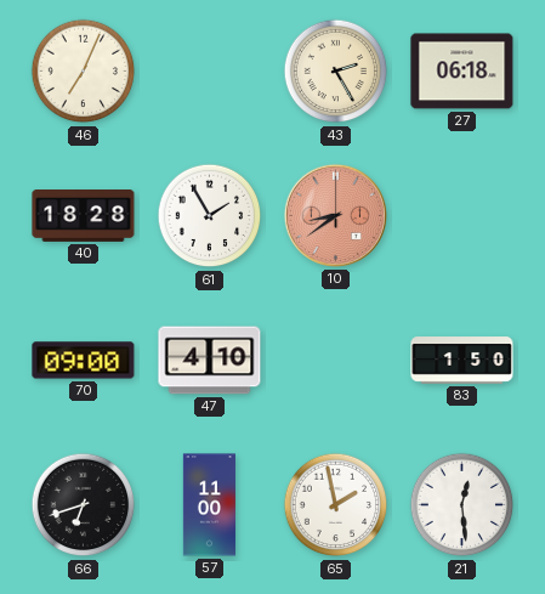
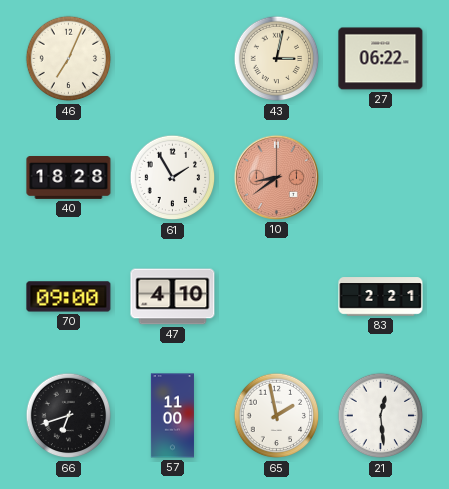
43: 2:25 -> 3:02
27: 06:18 -> 06:22
83: 1:50 -> 2:21
